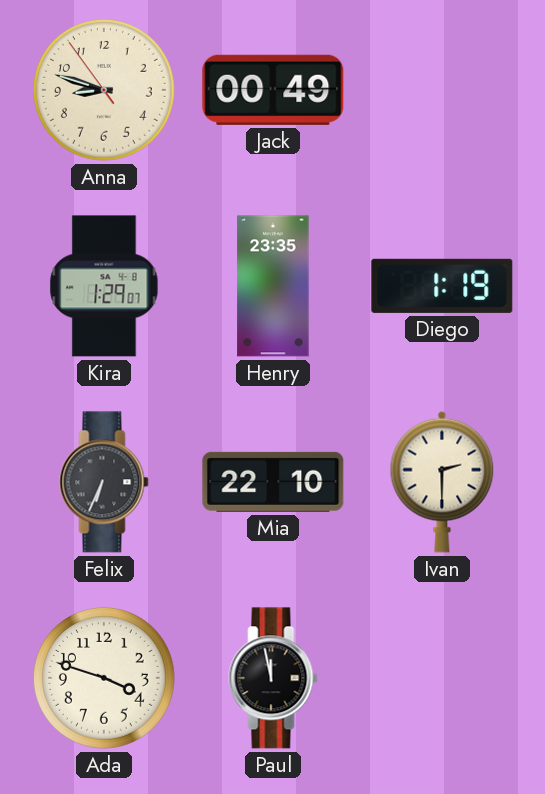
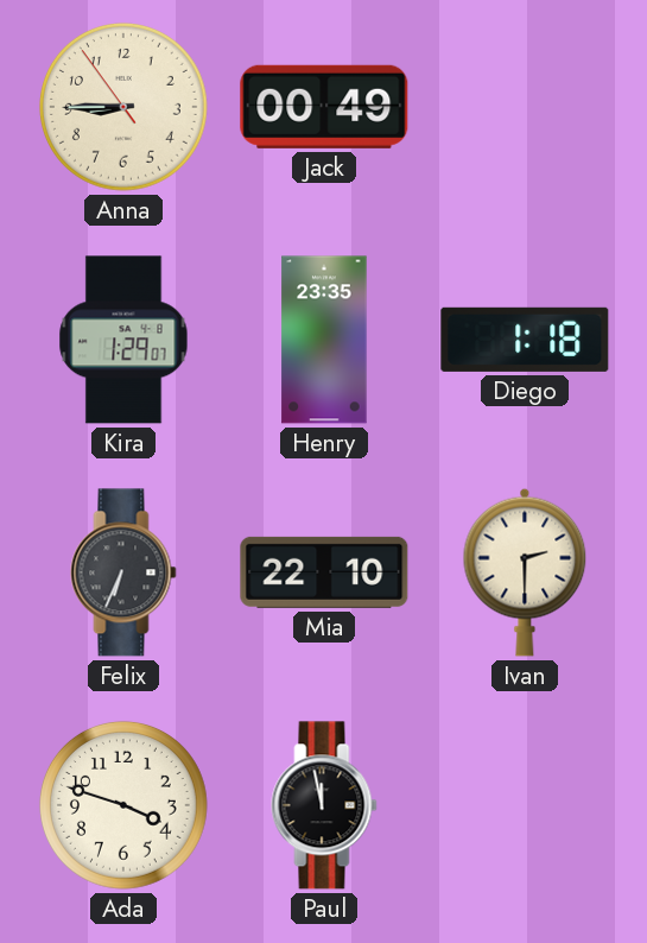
Anna: 8:47 -> 8:44
Diego: 1:19 -> 1:18
